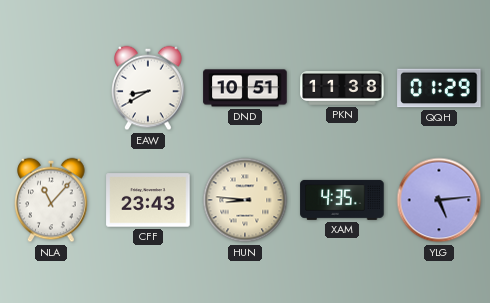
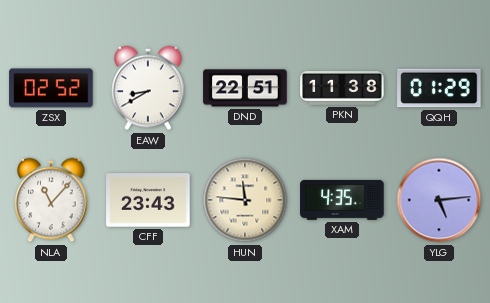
ZSX: none -> 02:52
DND: 10:51 -> 22:51
HUN: 8:46 -> 11:46
